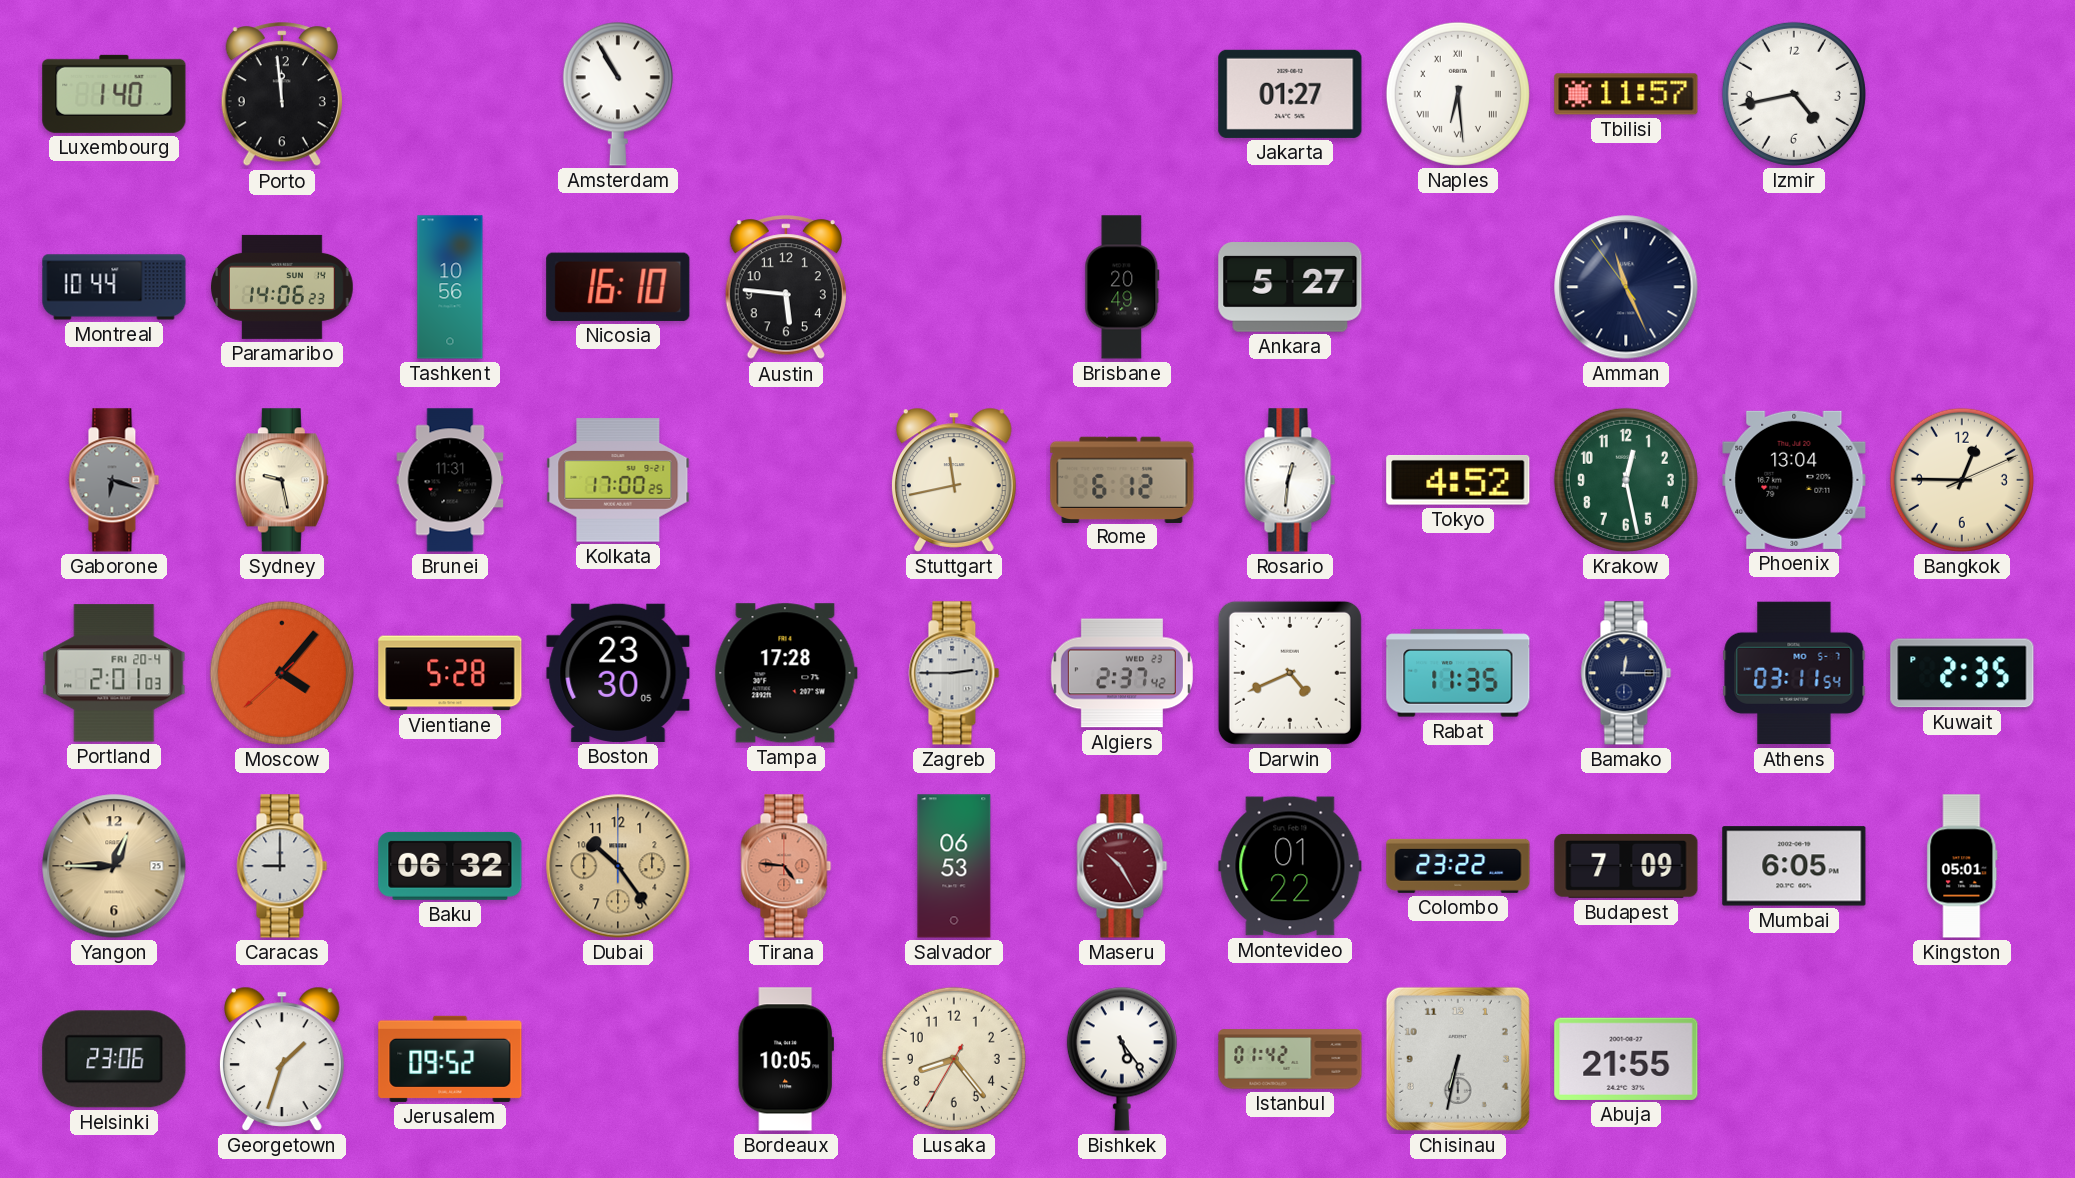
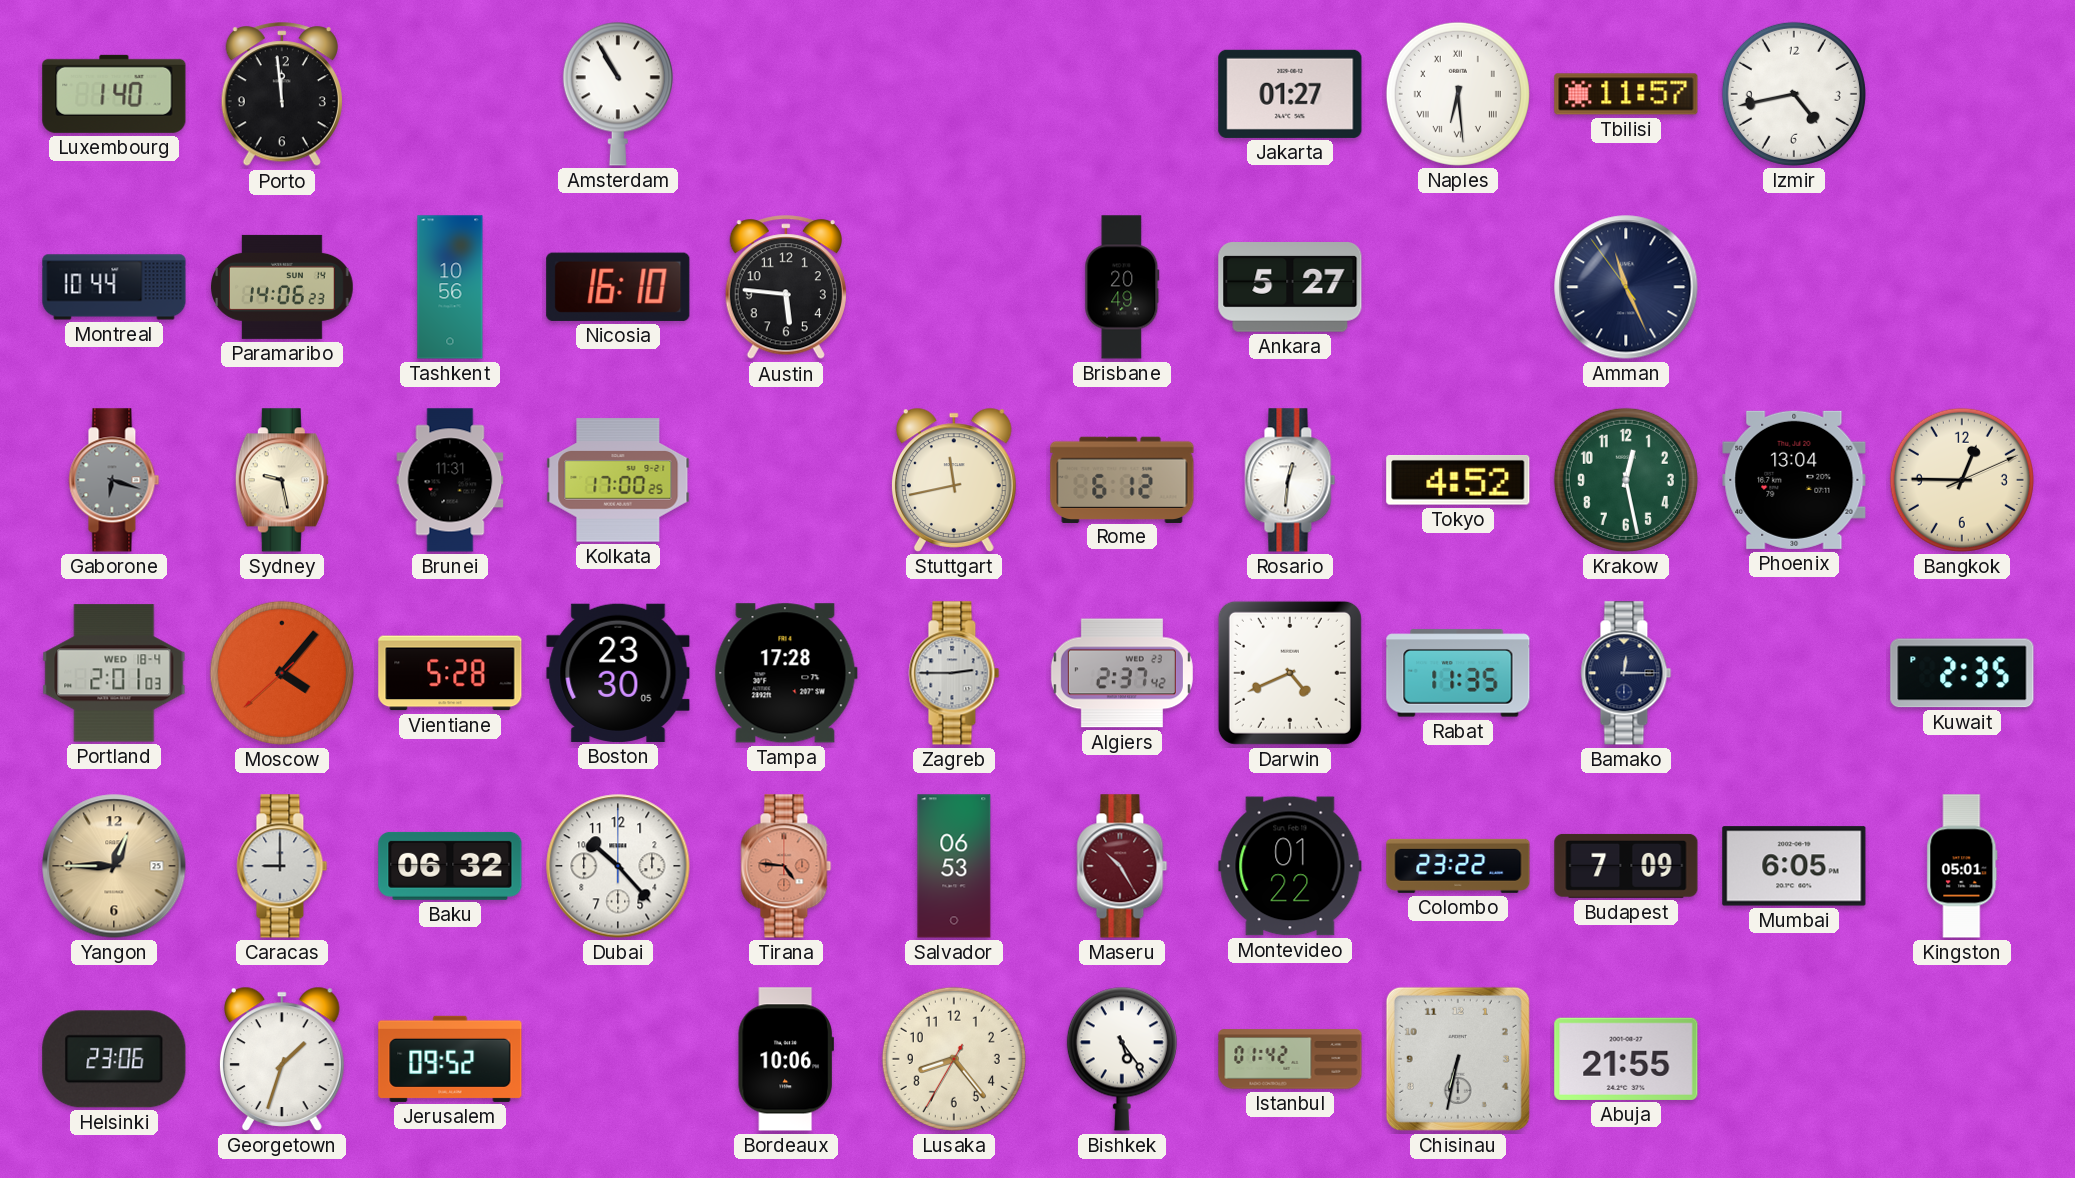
Portland date: FRI 20-4 -> WED 18-4
Athens: 03:11 -> none
Dubai: 10:24 -> 10:23
Dubai dial: champagne -> white
Bordeaux: 10:05 -> 10:06
